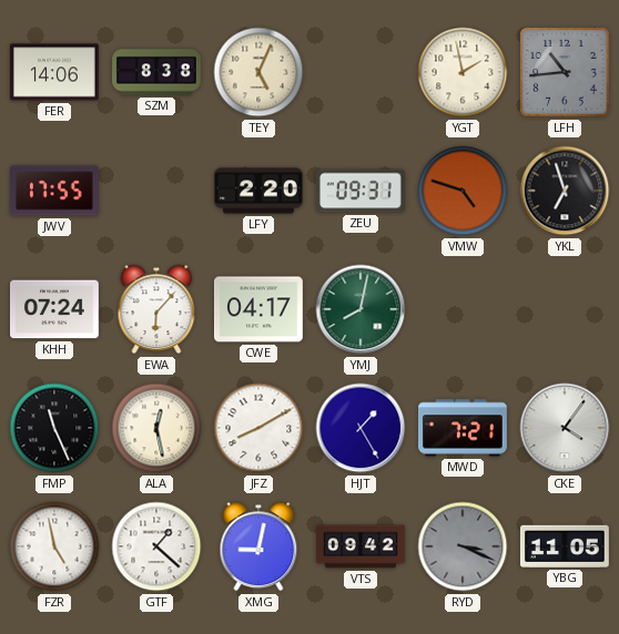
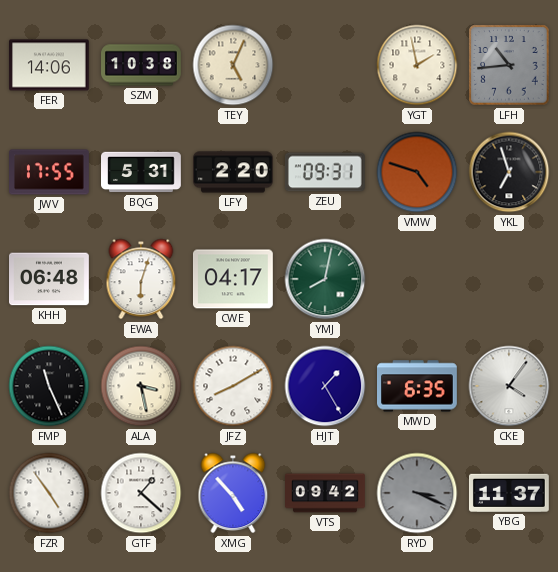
SZM: 8:38 -> 10:38
BQG: none -> 5:31
KHH: 07:24 -> 06:48
EWA: 6:07 -> 6:03
ALA: 12:28 -> 3:28
MWD: 7:21 -> 6:35
FZR: 4:58 -> 4:54
XMG: 9:02 -> 4:53
YBG: 11:05 -> 11:37
